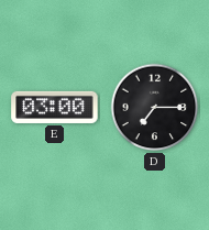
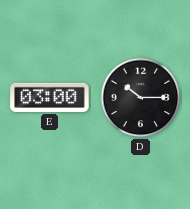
D: 7:15 -> 10:15
